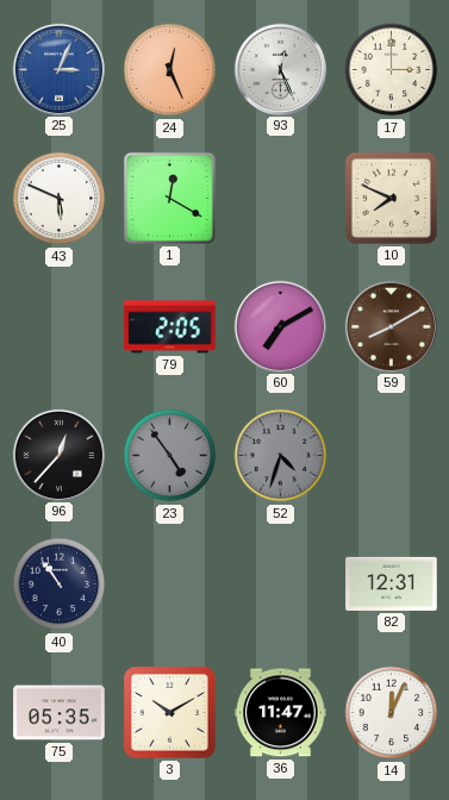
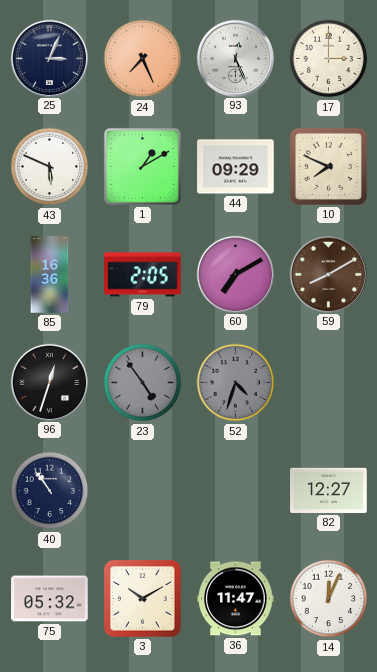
25 dial: blue -> navy
24: 12:26 -> 7:26
1: 12:20 -> 1:10
44: none -> 09:29
85: none -> 16:36
96: 12:37 -> 12:33
82: 12:31 -> 12:27
75: 05:35 -> 05:32
